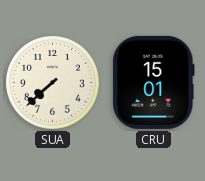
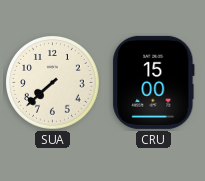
CRU: 15:01 -> 15:00
